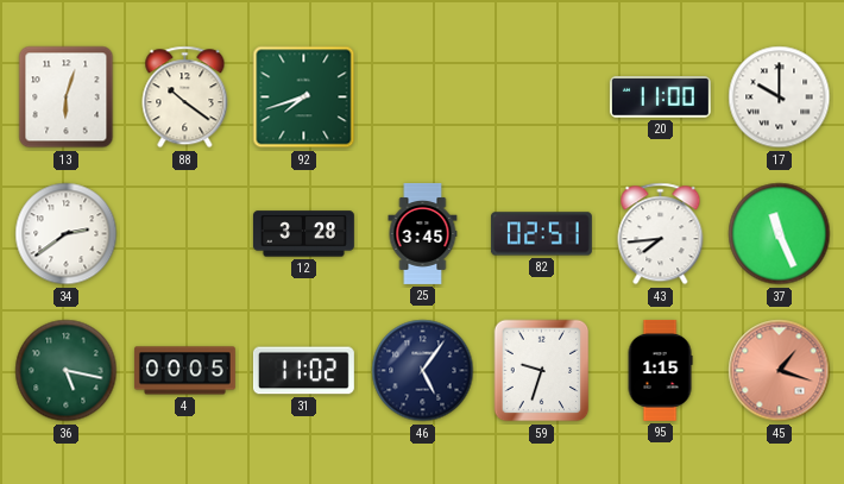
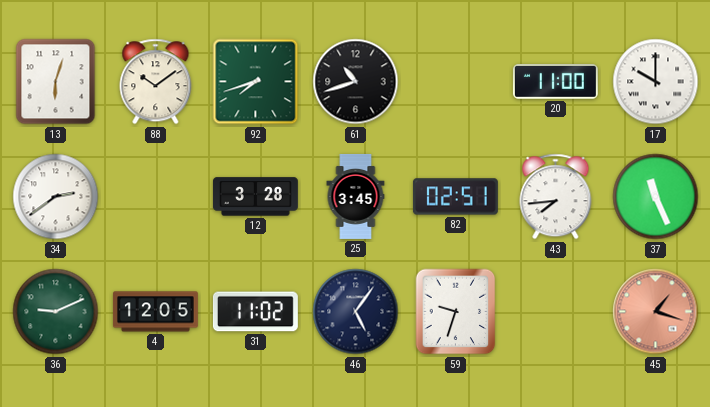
88: 10:21 -> 10:09
61: none -> 10:42
36: 5:17 -> 9:11
4: 00:05 -> 12:05
95: 1:15 -> none
